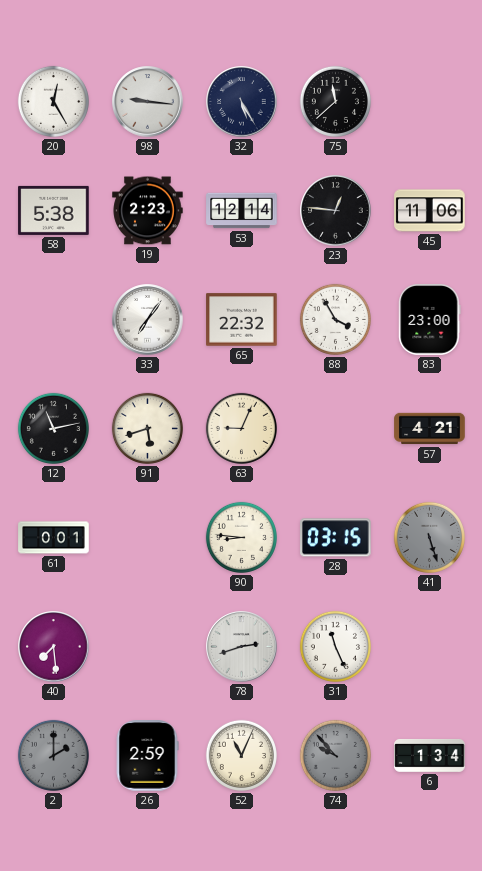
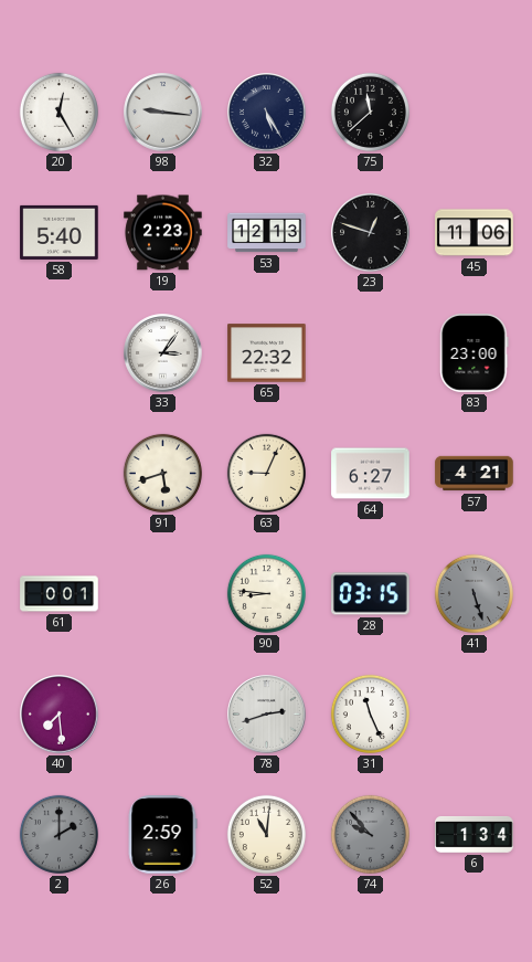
58: 5:38 -> 5:40
53: 12:14 -> 12:13
23: 12:46 -> 12:48
33: 7:06 -> 3:06
88: 3:55 -> none
12: 11:13 -> none
64: none -> 6:27
52: 11:04 -> 11:01
